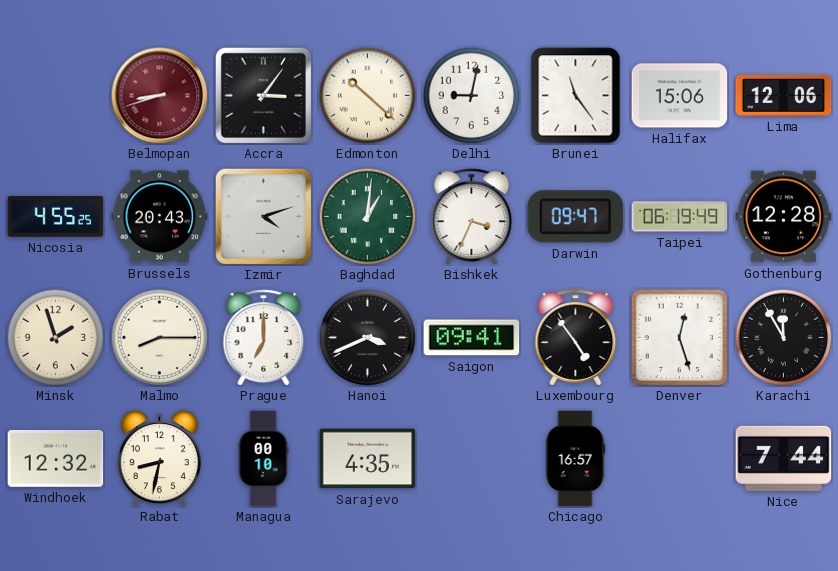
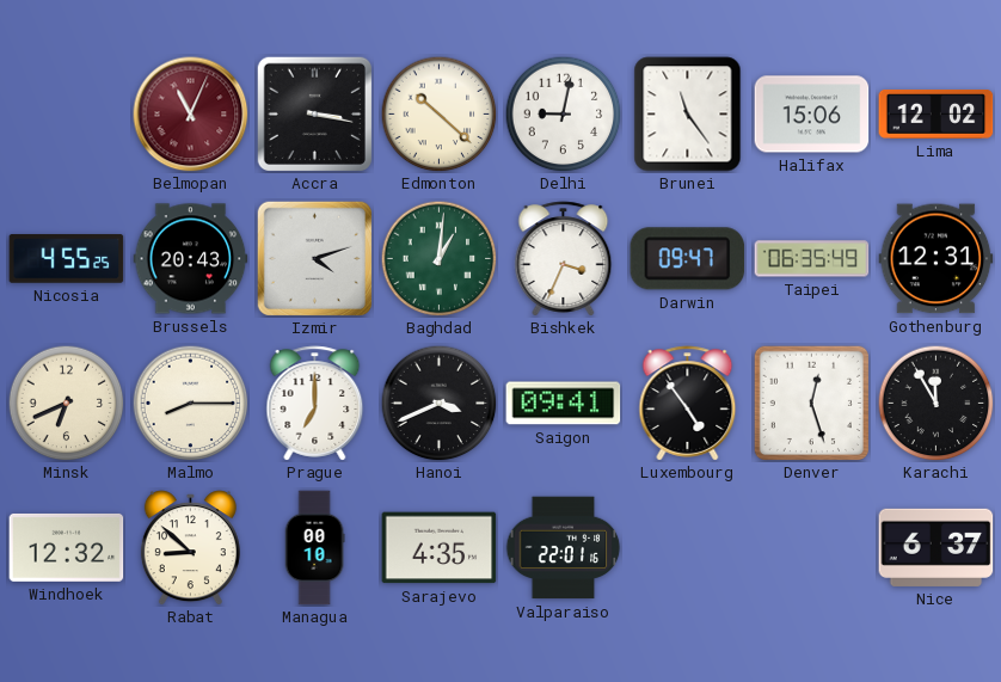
Belmopan: 8:42 -> 11:04
Accra: 3:06 -> 3:17
Lima: 12:06 -> 12:02
Taipei: 06:19 -> 06:35
Gothenburg: 12:28 -> 12:31
Minsk: 1:57 -> 6:41
Rabat: 8:32 -> 8:52
Valparaiso: none -> 22:01
Chicago: 16:57 -> none
Nice: 7:44 -> 6:37
